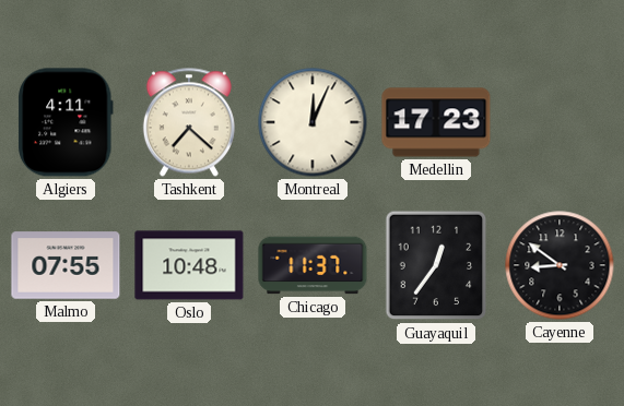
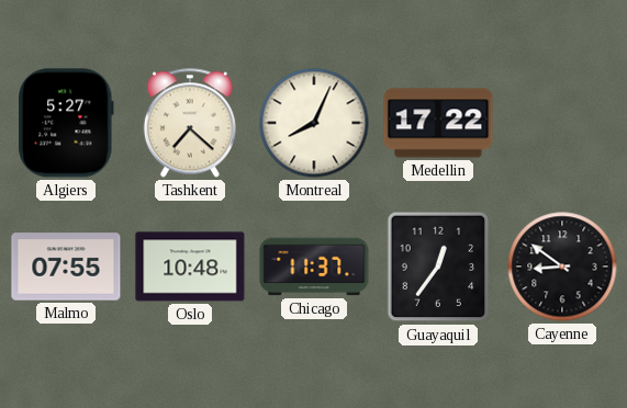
Algiers: 4:11 -> 5:27
Montreal: 12:04 -> 8:04
Medellin: 17:23 -> 17:22
